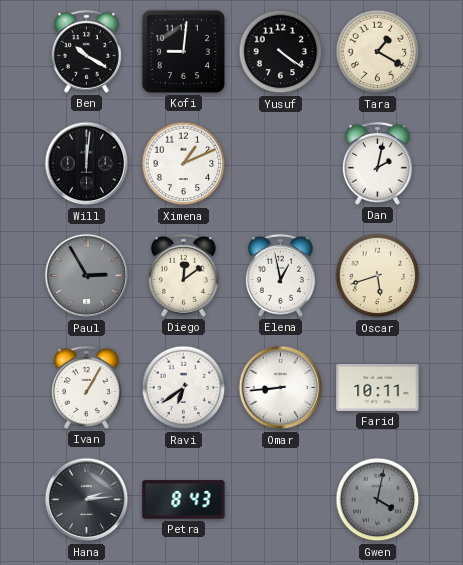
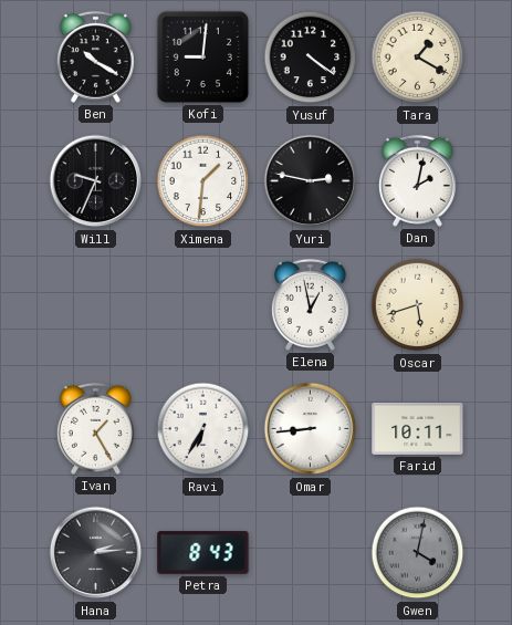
Will: 12:01 -> 9:34
Ximena: 1:11 -> 1:31
Yuri: none -> 2:47
Paul: 2:55 -> none
Diego: 12:09 -> none
Ivan: 1:05 -> 1:25
Ravi: 6:39 -> 6:35
